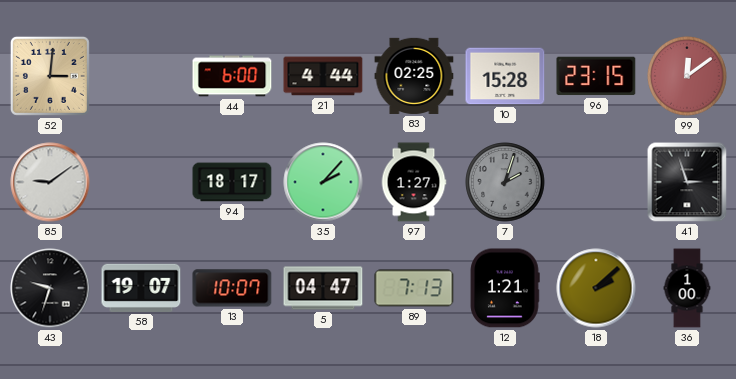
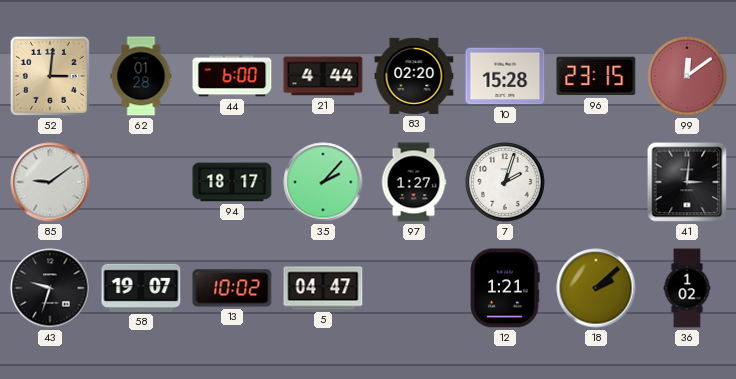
62: none -> 01:28
83: 02:25 -> 02:20
7 dial: grey -> white
41: 2:57 -> 3:01
13: 10:07 -> 10:02
89: 7:13 -> none
36: 1:00 -> 1:02
